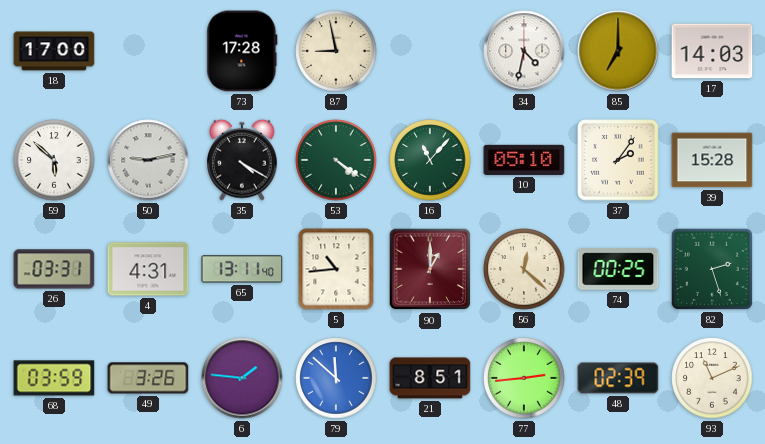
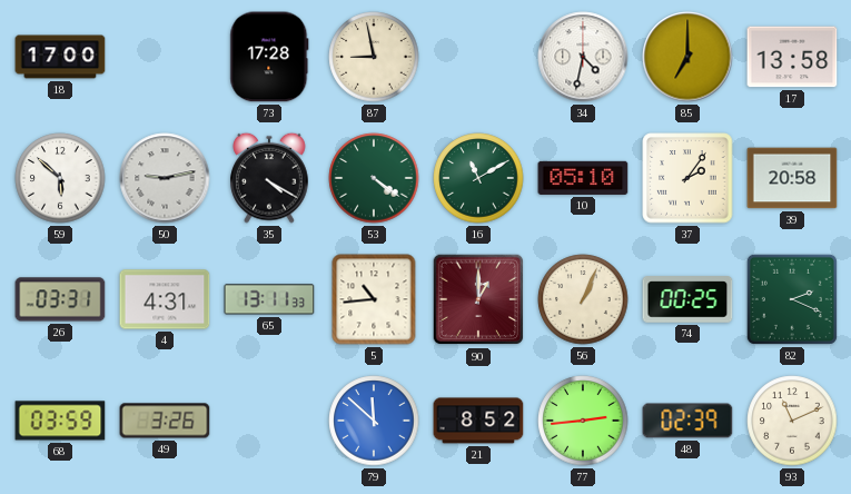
17: 14:03 -> 13:58
16: 11:07 -> 11:10
39: 15:28 -> 20:58
65: 13:11:40 -> 13:11:33
56: 12:22 -> 1:04
82: 2:27 -> 2:19
6: 1:46 -> none
21: 8:51 -> 8:52
